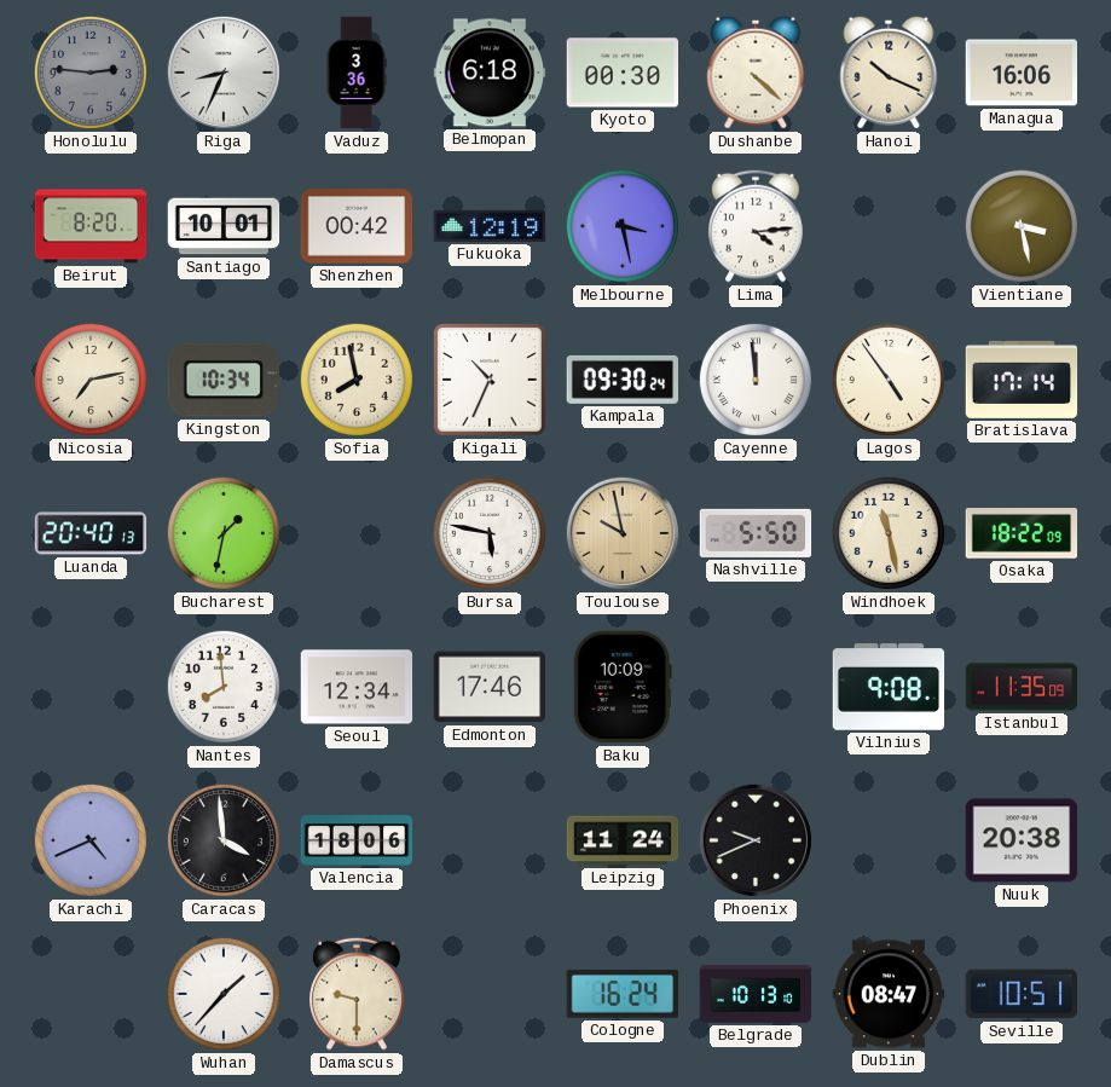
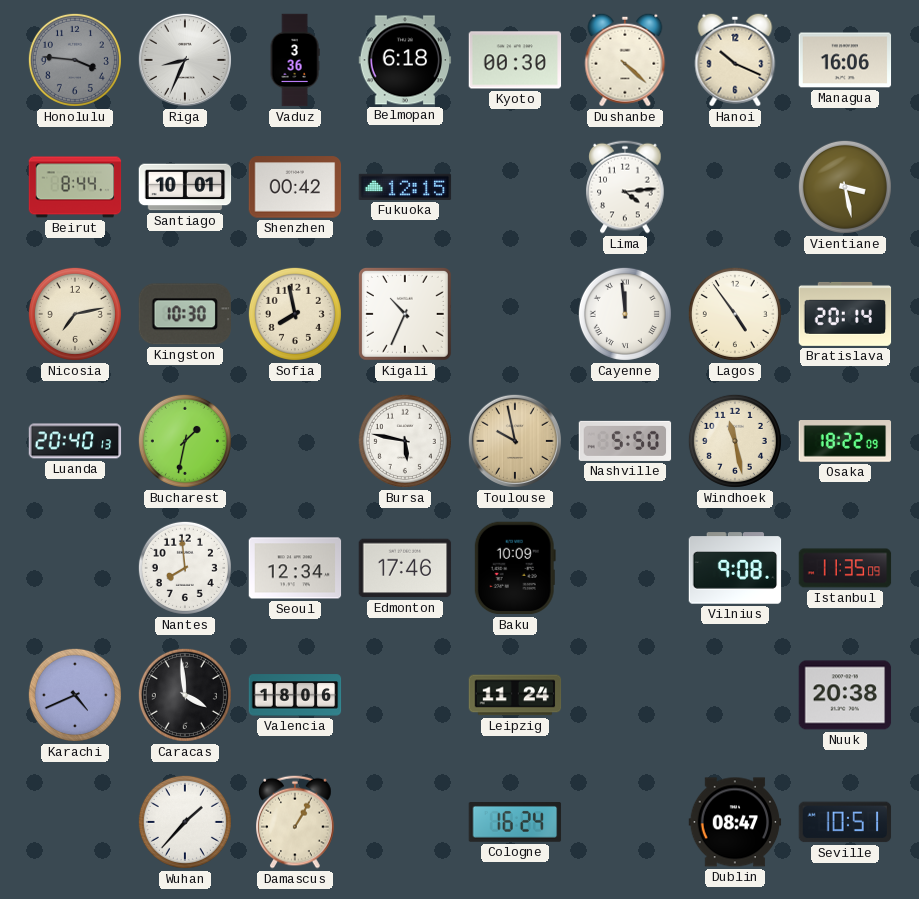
Honolulu: 2:46 -> 3:46
Beirut: 8:20 -> 8:44
Fukuoka: 12:19 -> 12:15
Melbourne: 3:28 -> none
Kingston: 10:34 -> 10:30
Kampala: 09:30 -> none
Bratislava: 17:14 -> 20:14
Phoenix: 9:41 -> none
Damascus: 9:30 -> 1:05
Belgrade: 10:13 -> none
